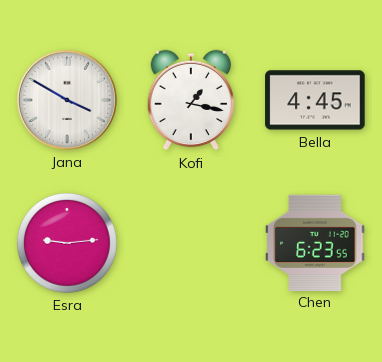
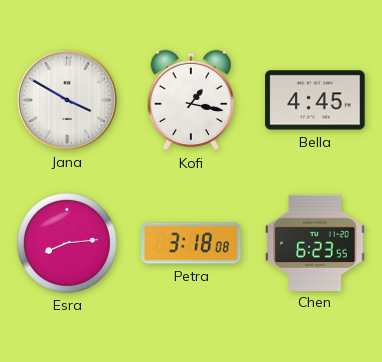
Esra: 9:14 -> 8:14
Petra: none -> 3:18
